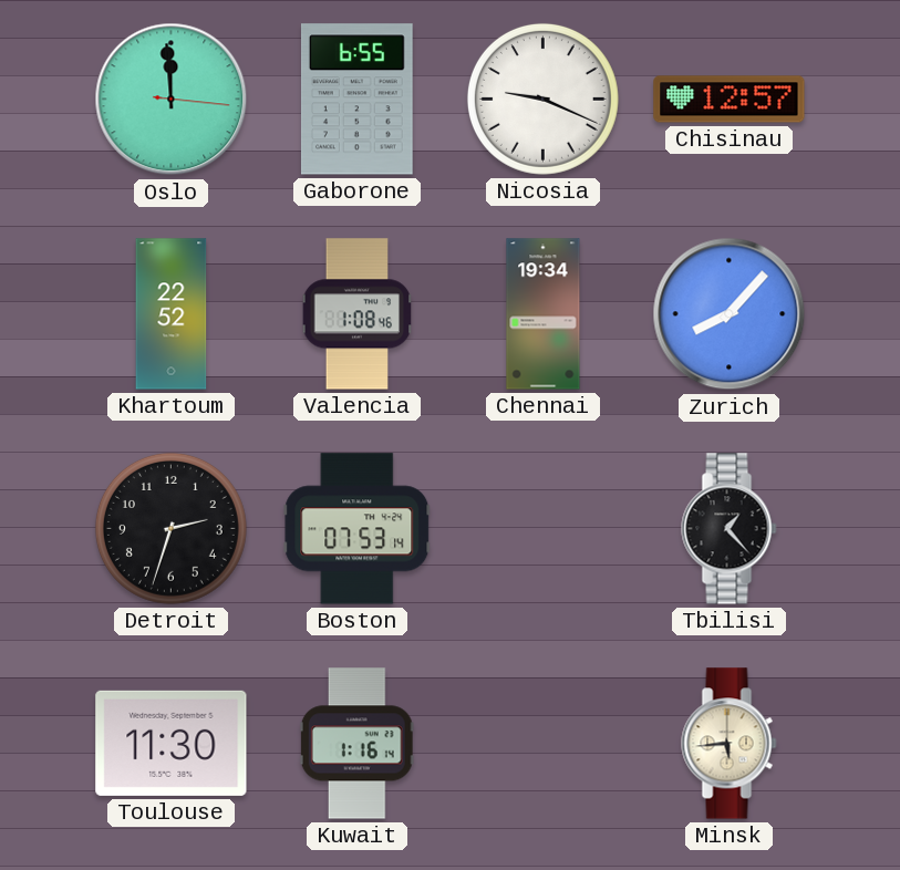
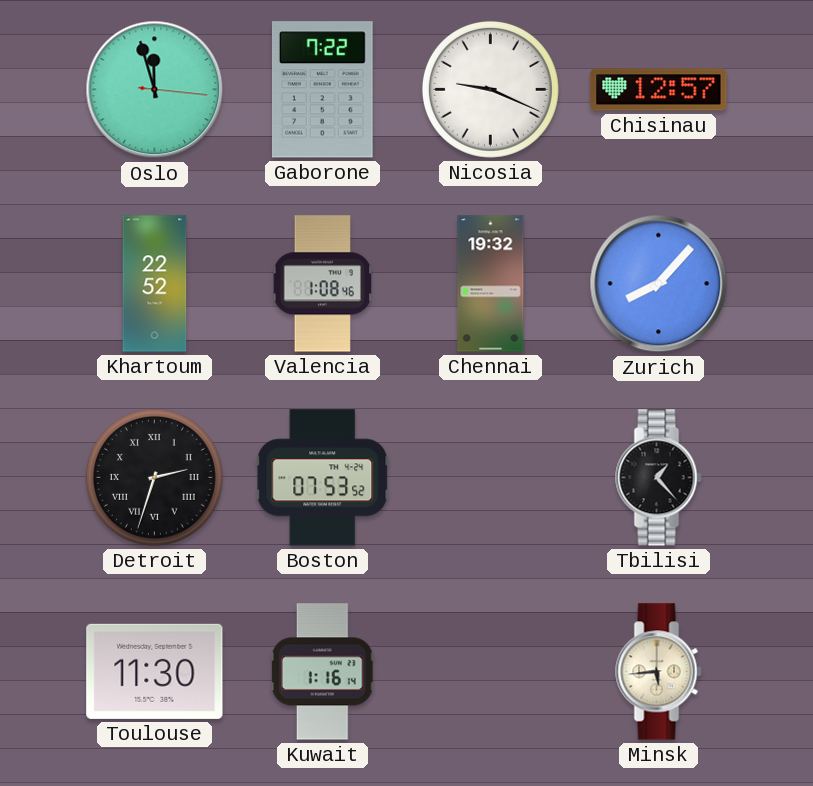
Oslo: 11:59 -> 11:57
Gaborone: 6:55 -> 7:22
Chennai: 19:34 -> 19:32
Detroit numerals: Arabic -> Roman
Boston: 07:53:14 -> 07:53:52
